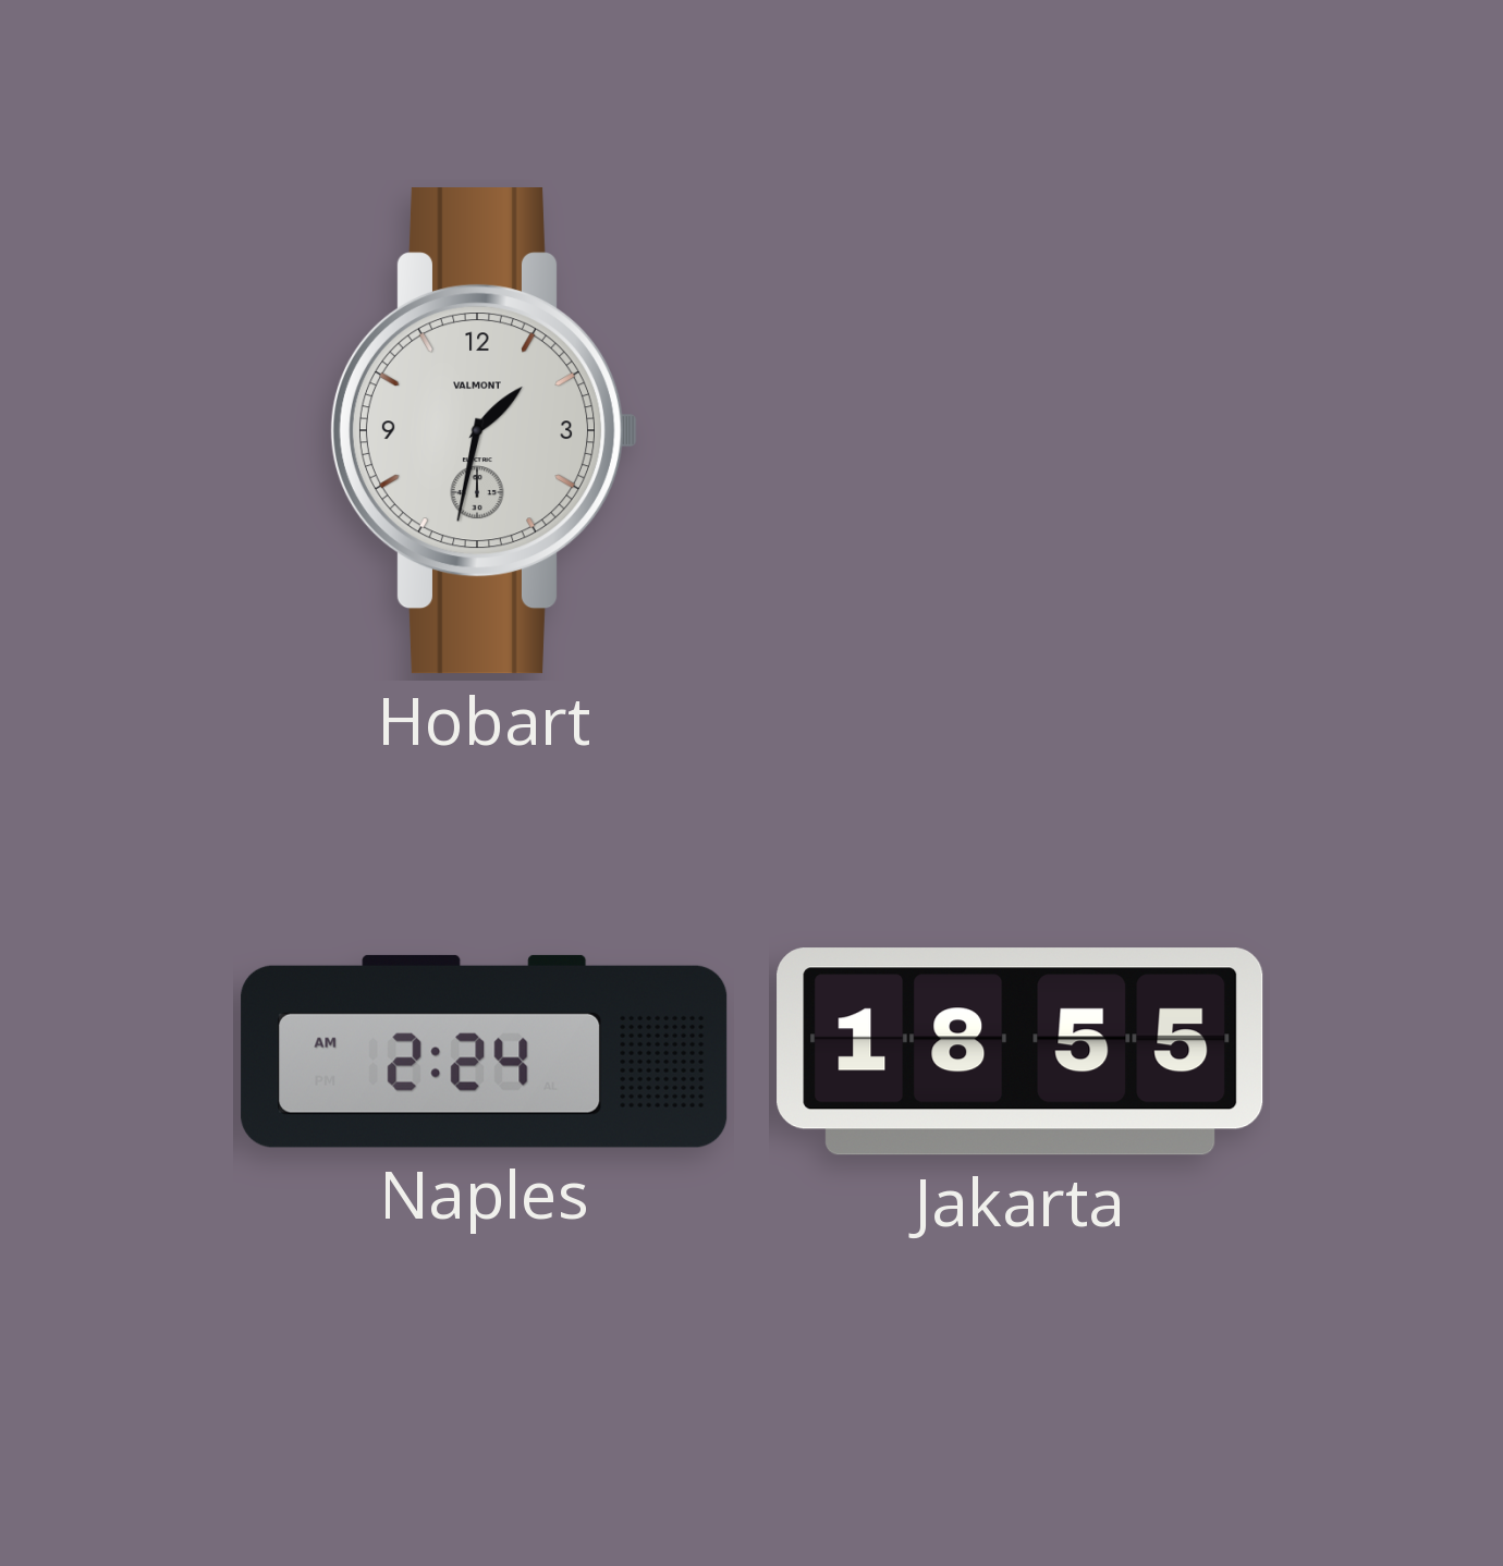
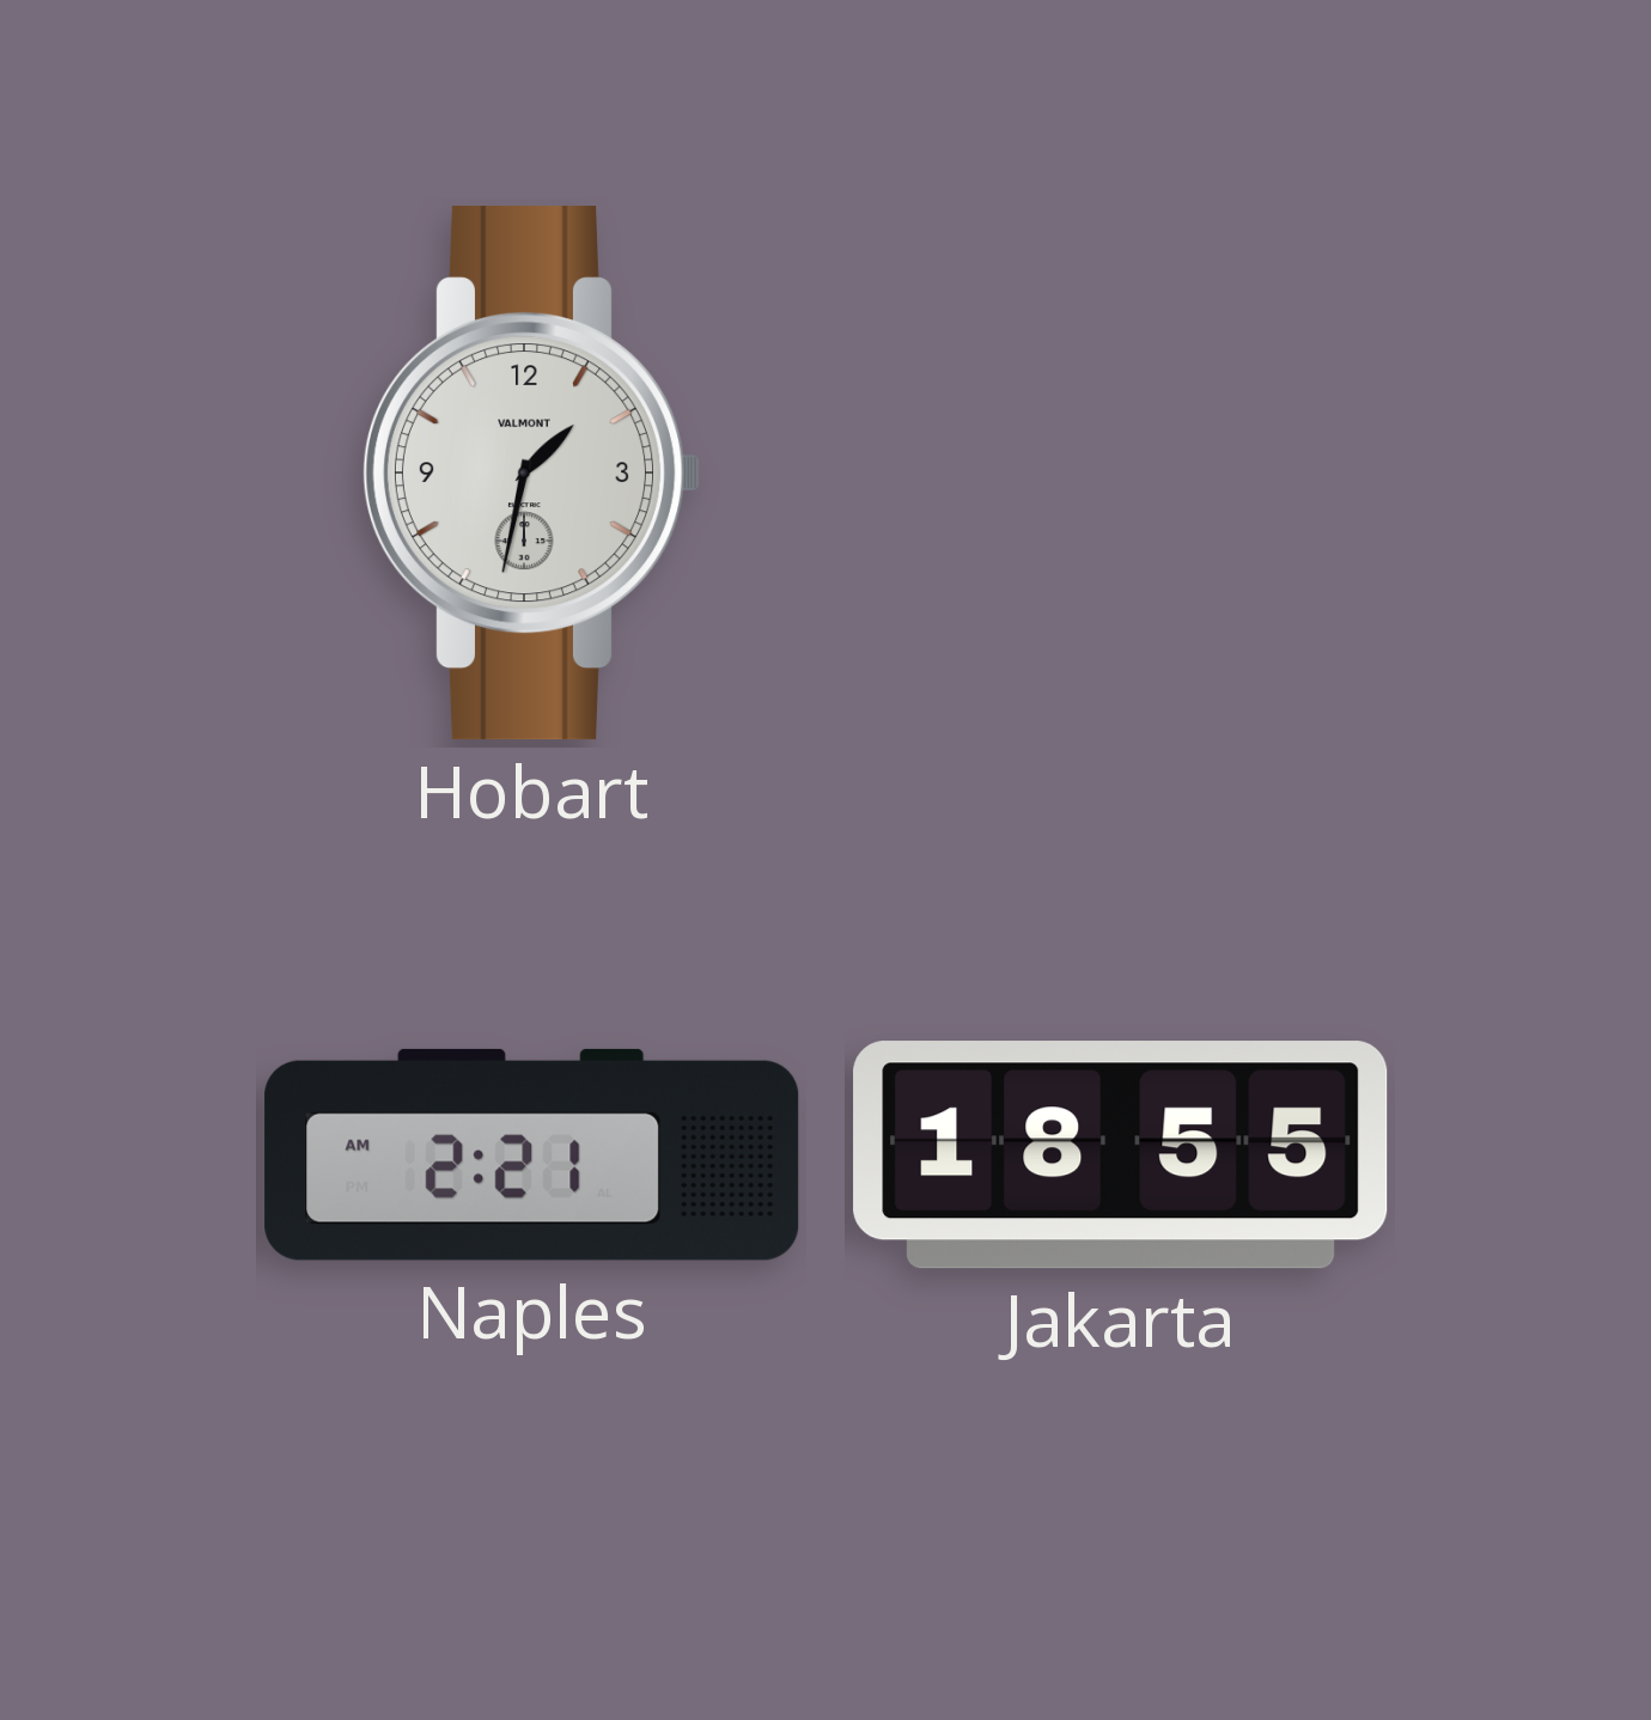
Naples: 2:24 -> 2:21
